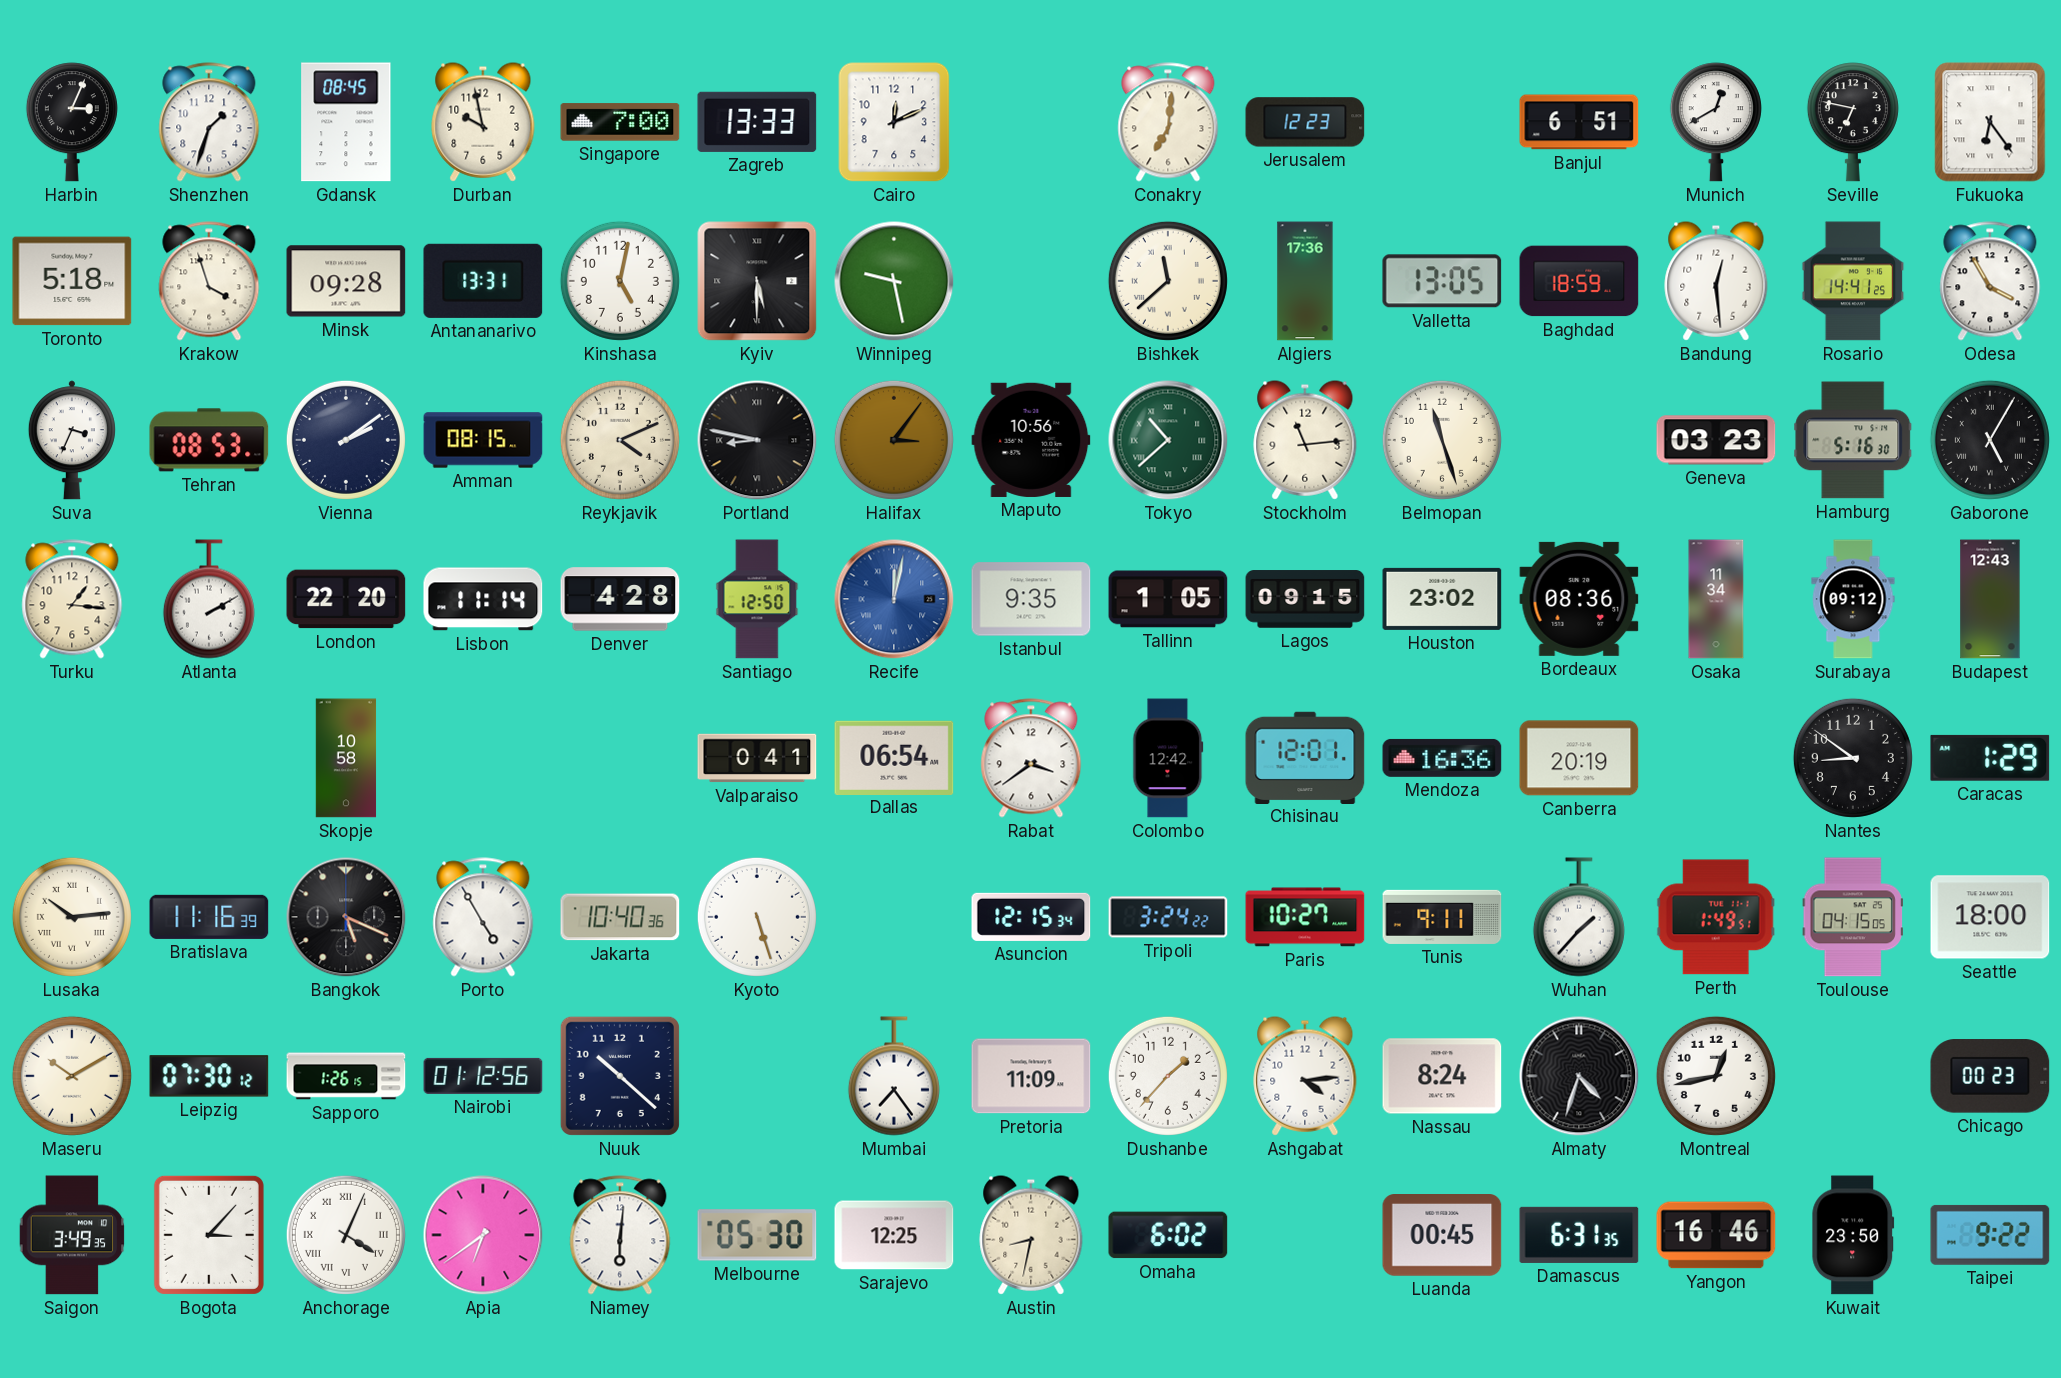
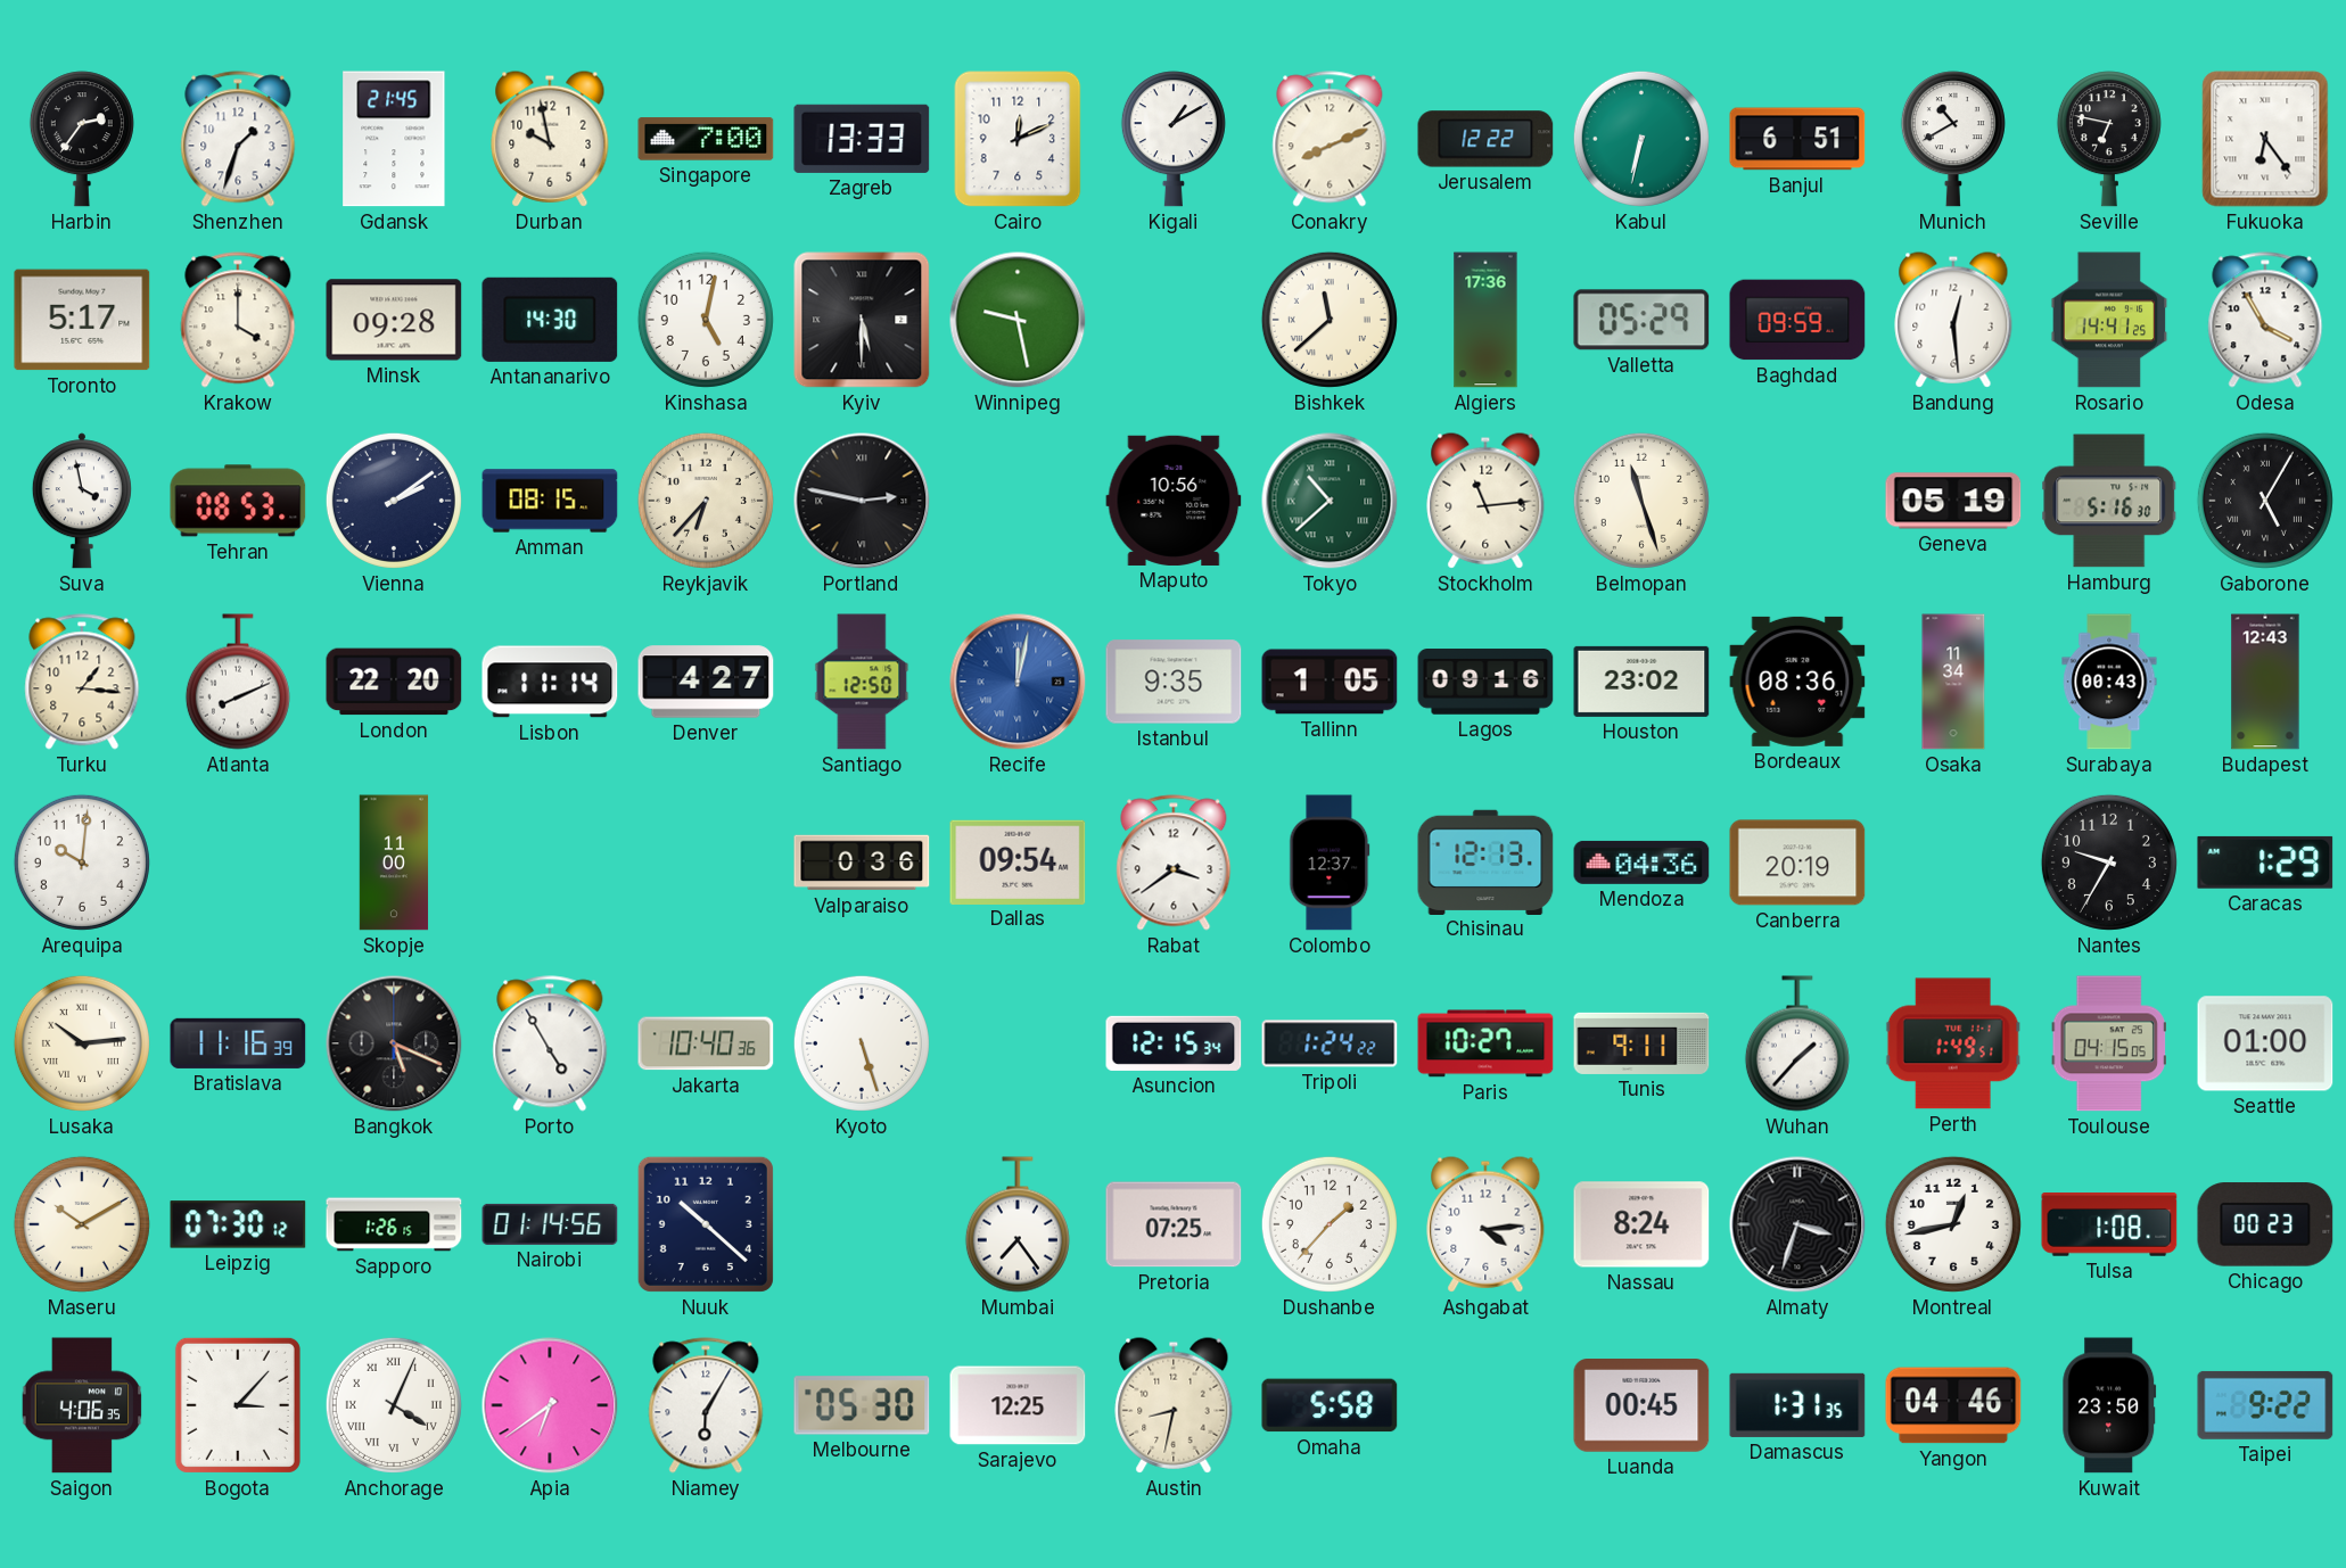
Harbin: 3:04 -> 2:36
Gdansk: 08:45 -> 21:45
Kigali: none -> 1:10
Conakry: 7:01 -> 8:11
Jerusalem: 12:23 -> 12:22
Kabul: none -> 6:32
Munich: 12:40 -> 10:40
Toronto: 5:18 -> 5:17
Krakow: 3:57 -> 4:00
Antananarivo: 13:31 -> 14:30
Valletta: 13:05 -> 05:29
Baghdad: 18:59 -> 09:59
Suva: 3:34 -> 3:58
Reykjavik: 4:11 -> 6:37
Portland: 8:47 -> 2:47
Halifax: 3:06 -> none
Geneva: 03:23 -> 05:19
Atlanta: 2:10 -> 8:11
Denver: 4:28 -> 4:27
Lagos: 09:15 -> 09:16
Surabaya: 09:12 -> 00:43
Arequipa: none -> 10:01
Skopje: 10:58 -> 11:00
Valparaiso: 0:41 -> 0:36
Dallas: 06:54 -> 09:54
Colombo: 12:42 -> 12:37
Chisinau: 12:01 -> 12:13
Mendoza: 16:36 -> 04:36
Nantes: 8:51 -> 9:35
Tripoli: 3:24 -> 1:24
Seattle: 18:00 -> 01:00
Nairobi: 01:12 -> 01:14
Pretoria: 11:09 -> 07:25
Almaty: 4:33 -> 3:33
Tulsa: none -> 1:08
Saigon: 3:49 -> 4:06
Niamey: 6:01 -> 6:05
Omaha: 6:02 -> 5:58
Damascus: 6:31 -> 1:31
Yangon: 16:46 -> 04:46
